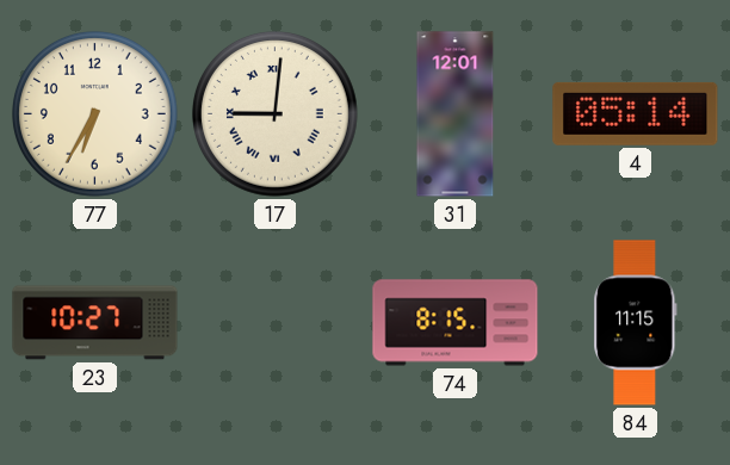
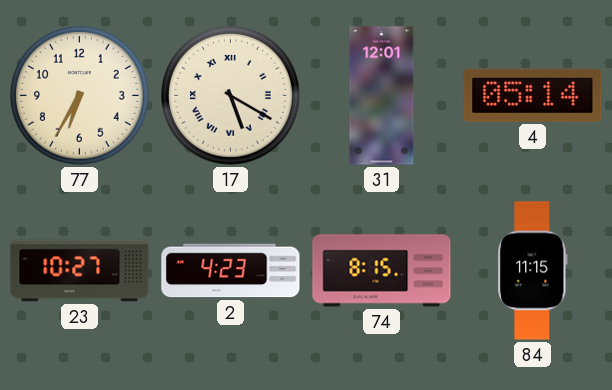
17: 9:01 -> 5:20
2: none -> 4:23
